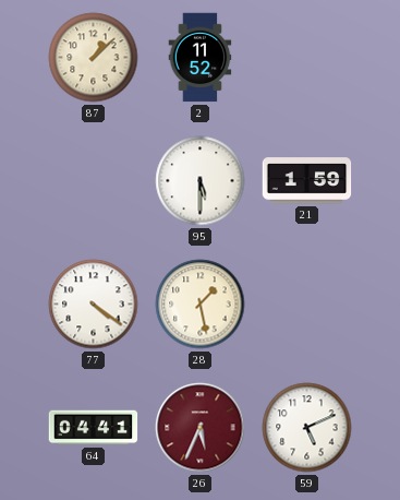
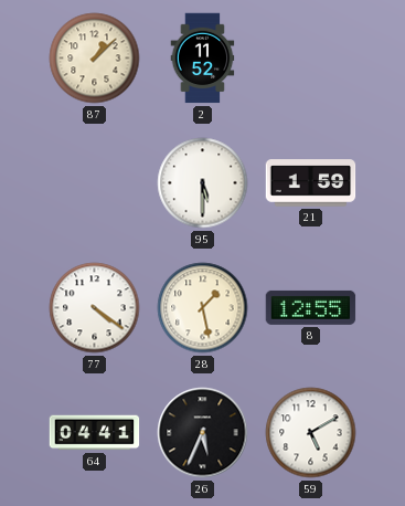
8: none -> 12:55
26 dial: burgundy -> black
59: 5:11 -> 5:10
